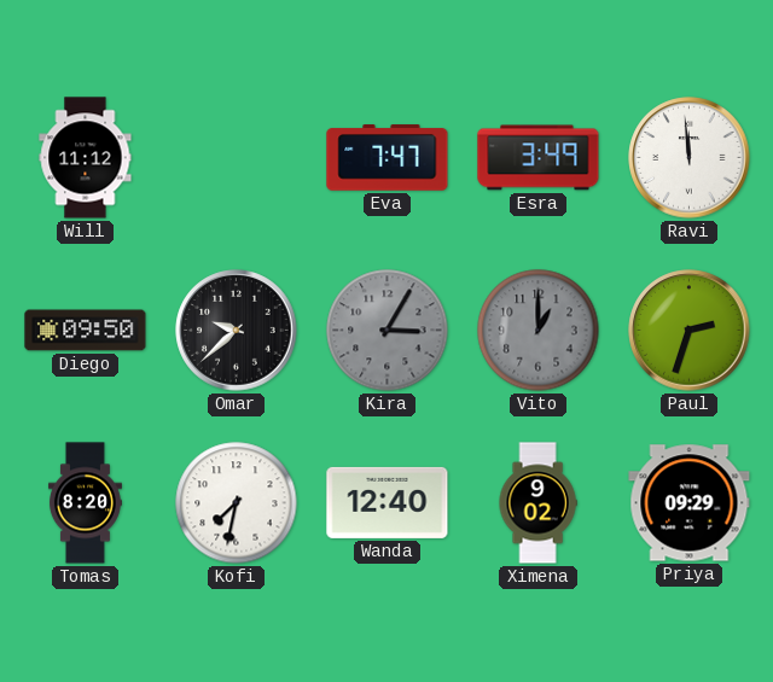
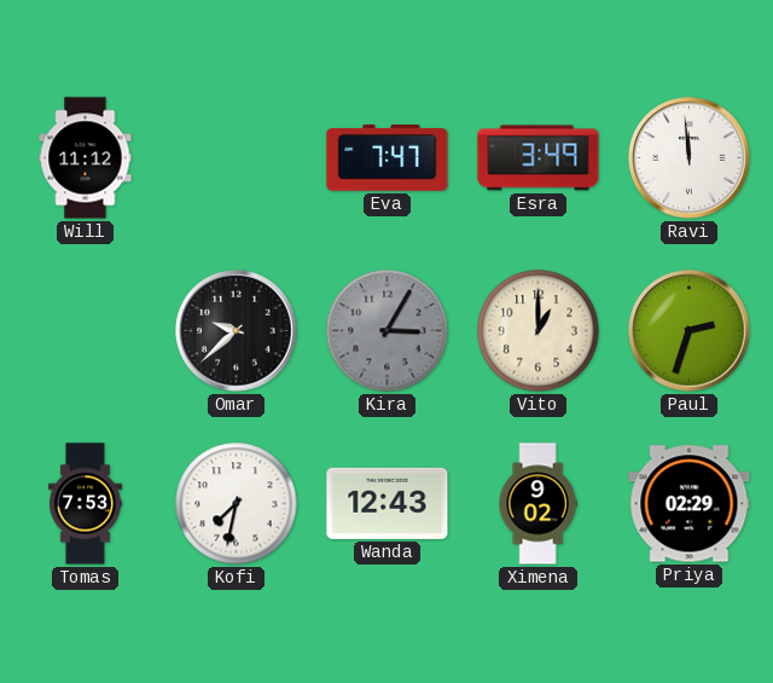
Diego: 09:50 -> none
Vito dial: grey -> cream
Tomas: 8:20 -> 7:53
Wanda: 12:40 -> 12:43
Priya: 09:29 -> 02:29
